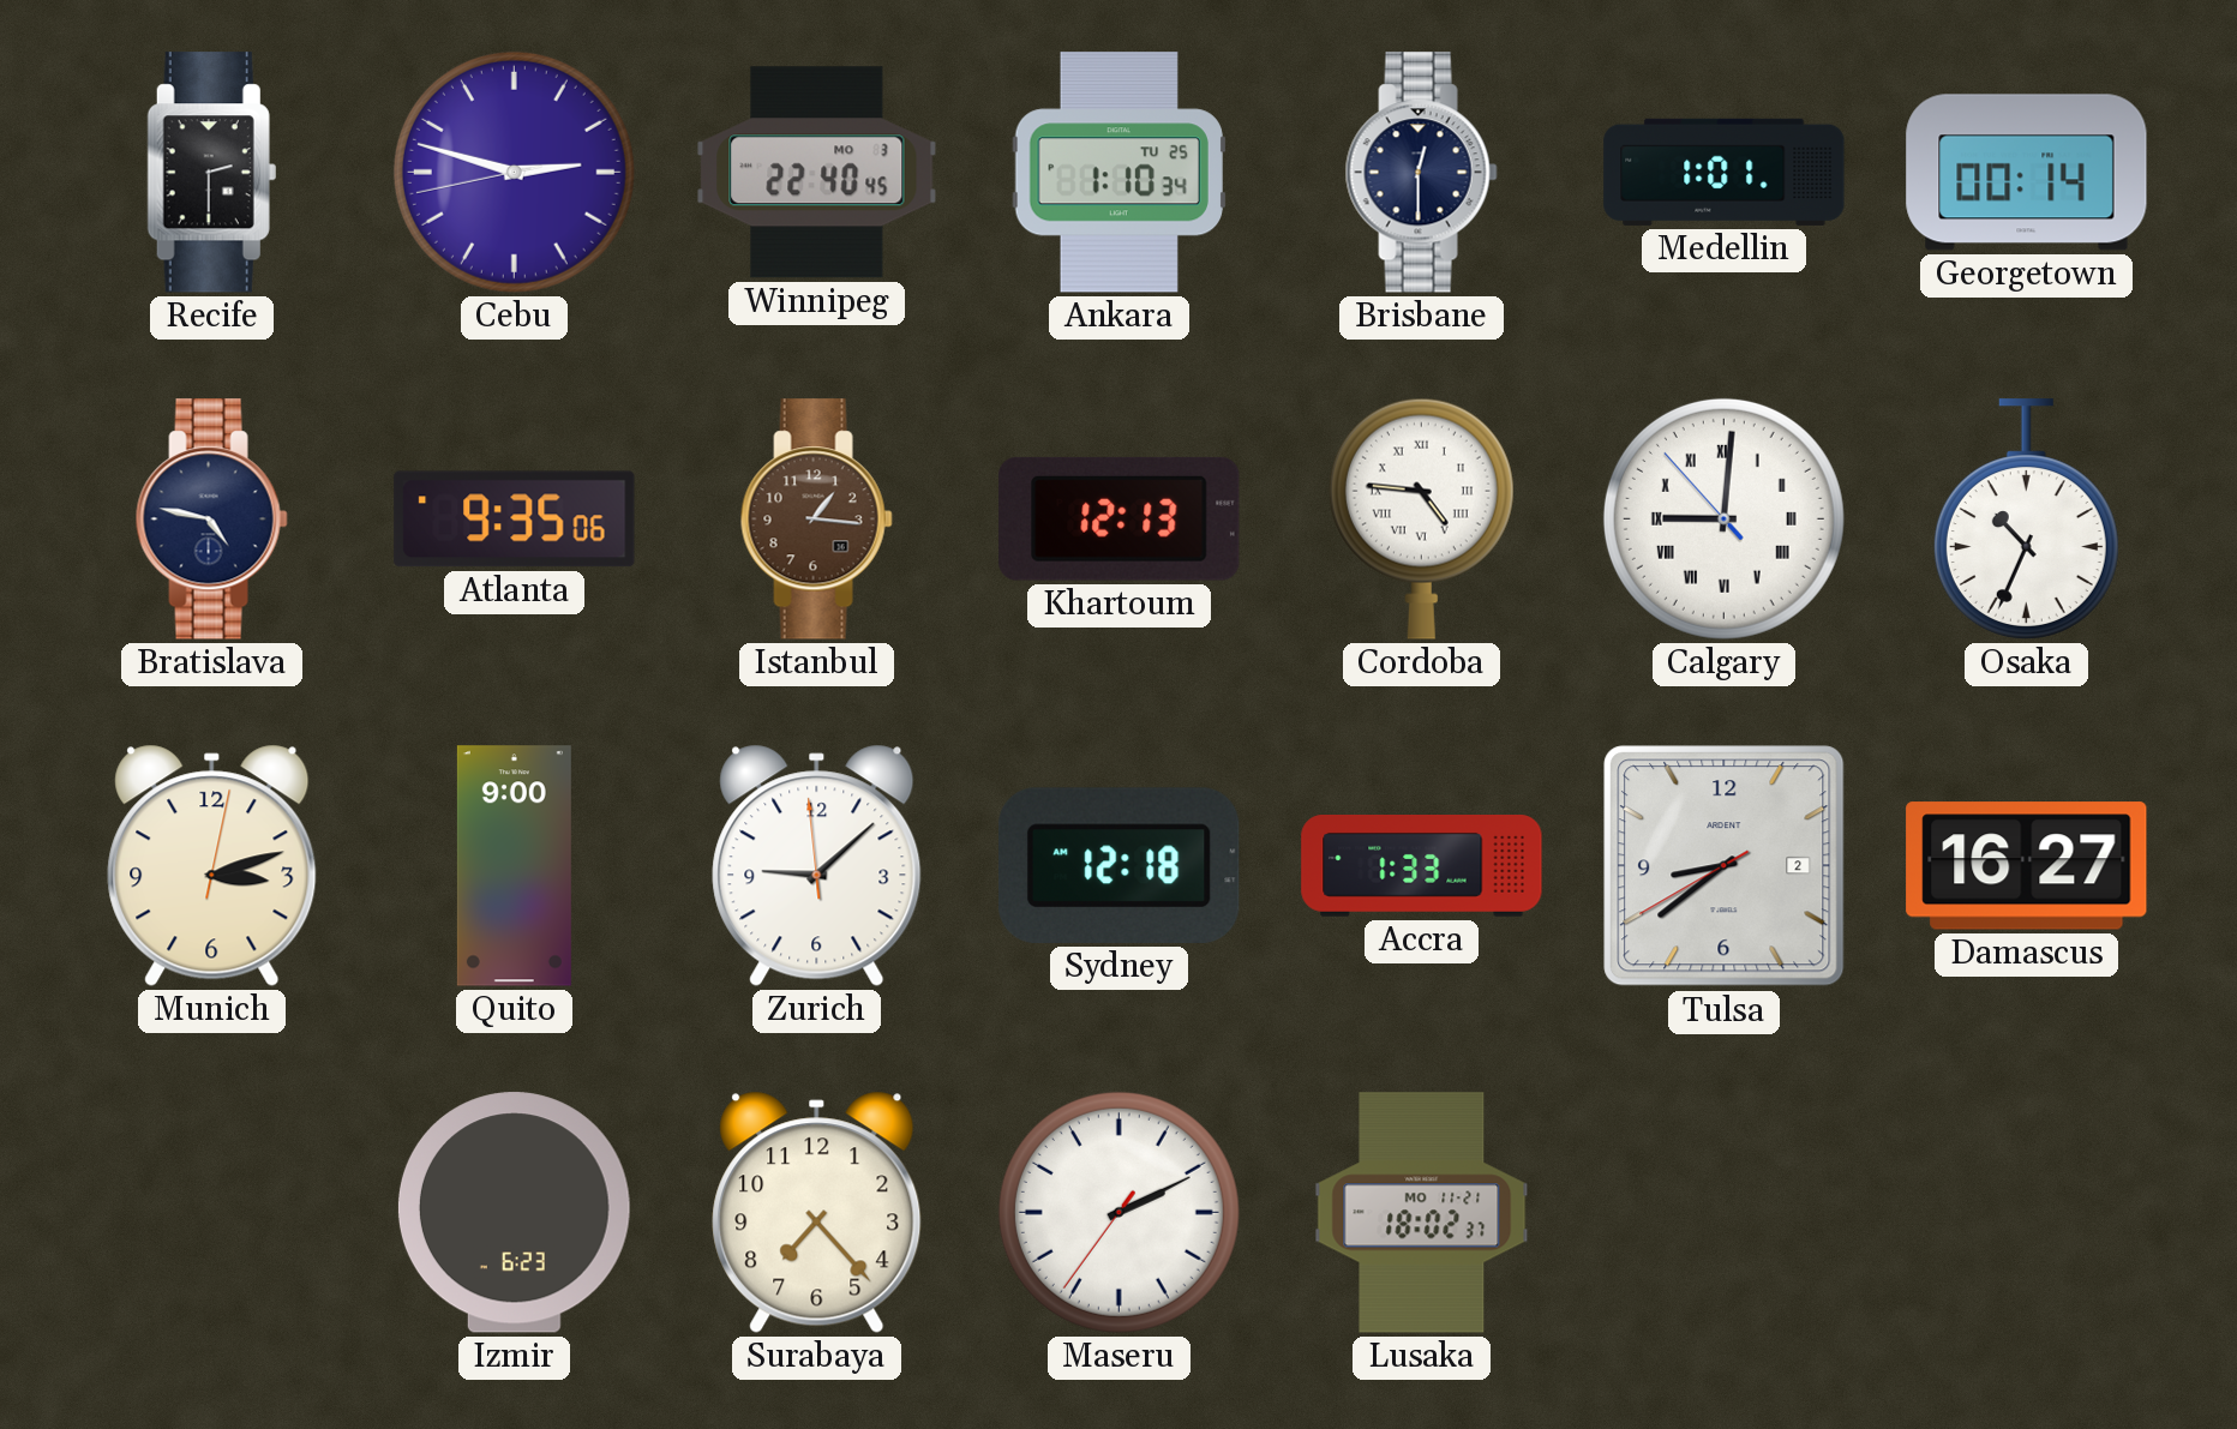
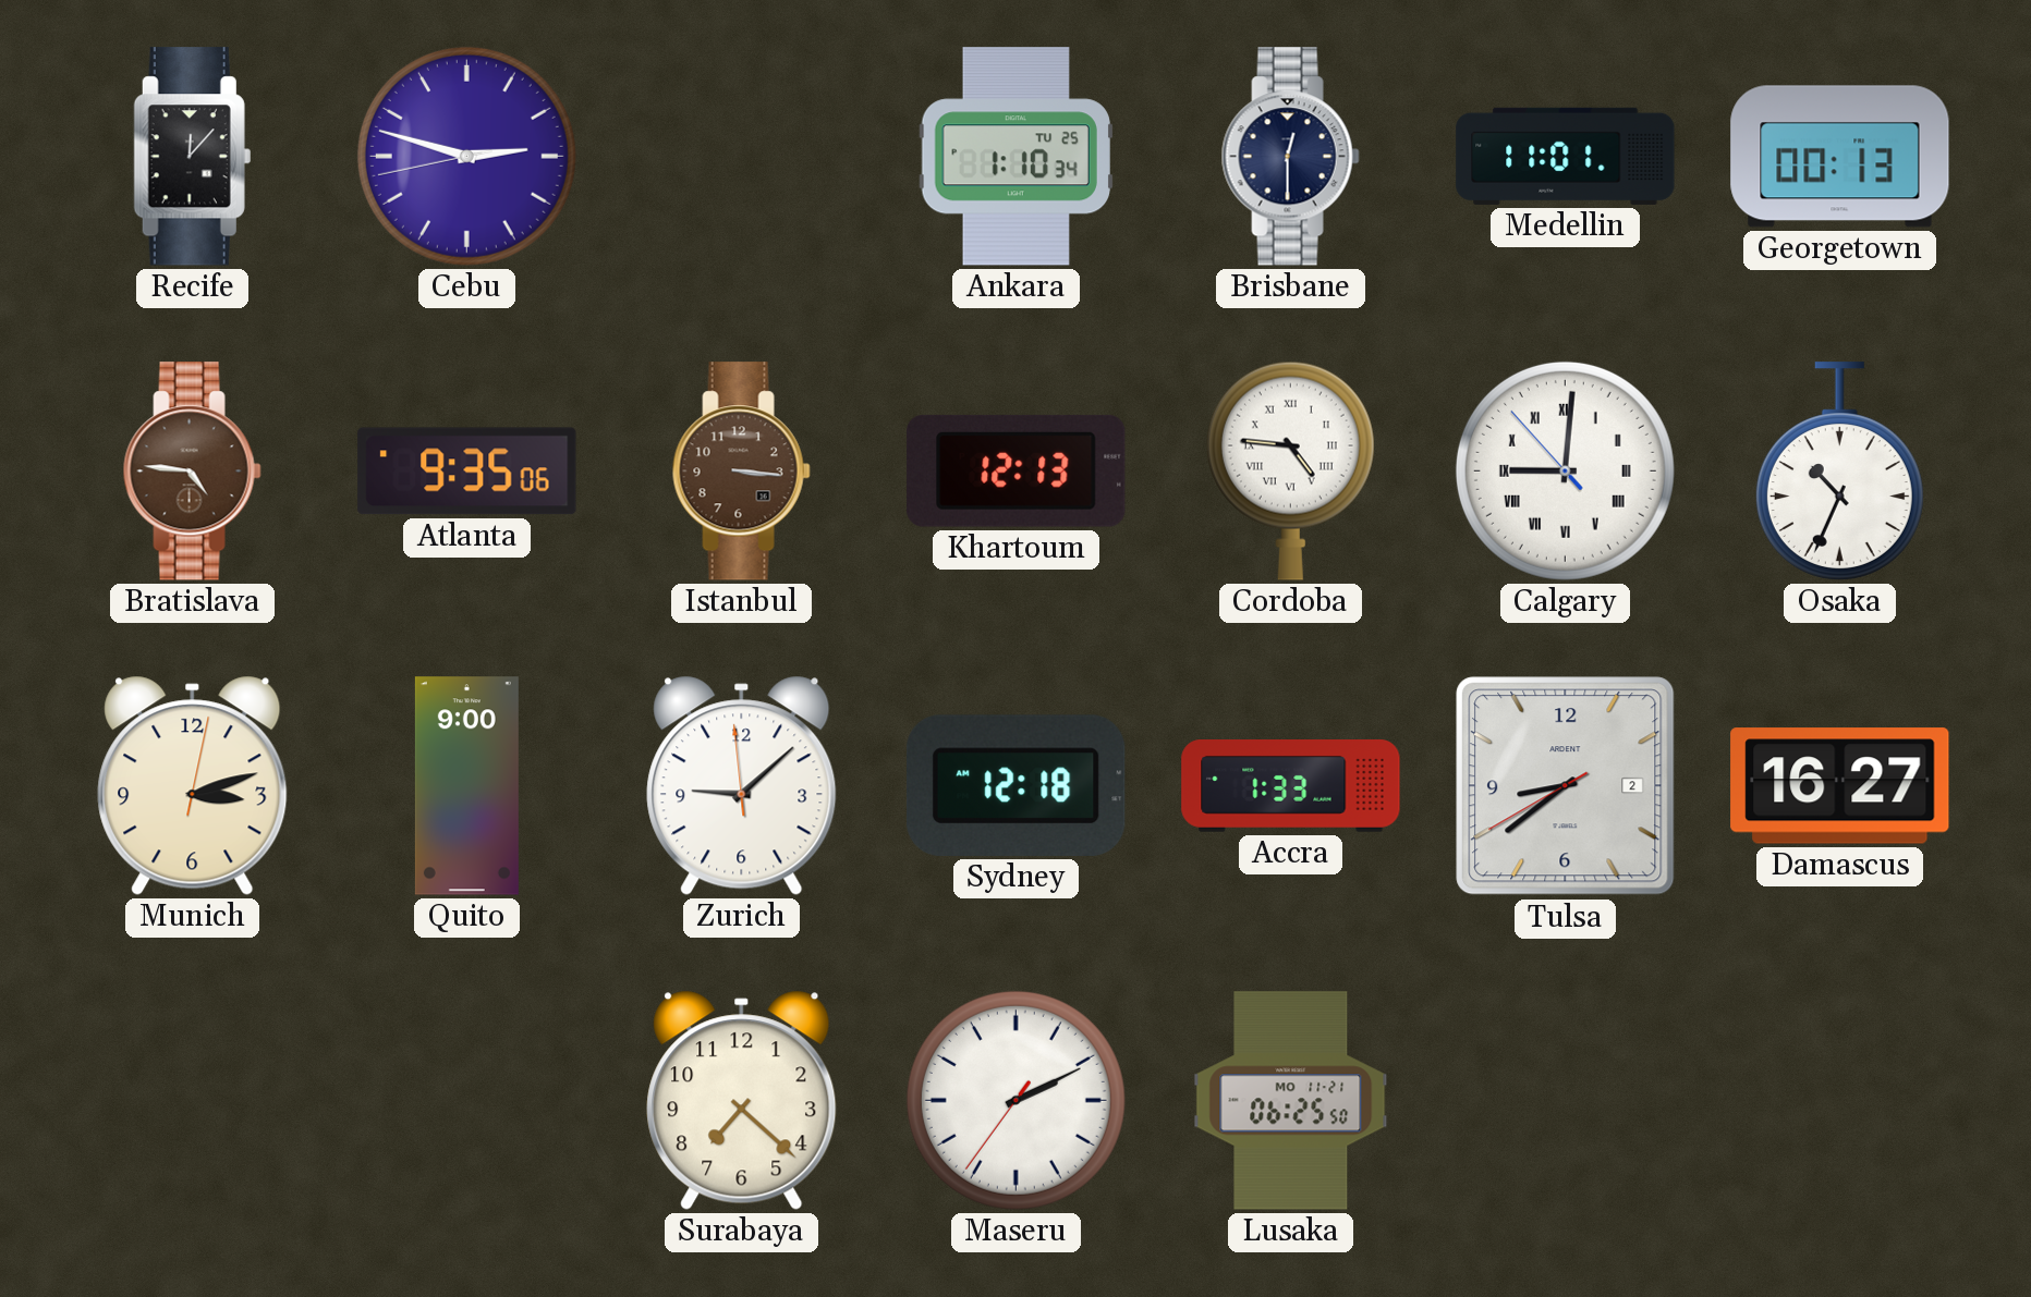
Recife: 2:30 -> 12:07
Winnipeg: 22:40 -> none
Medellin: 1:01 -> 11:01
Georgetown: 00:14 -> 00:13
Bratislava: 4:47 -> 4:46
Bratislava dial: navy -> brown
Istanbul: 1:16 -> 3:16
Izmir: 6:23 -> none
Surabaya: 7:23 -> 7:22
Lusaka: 18:02 -> 06:25
